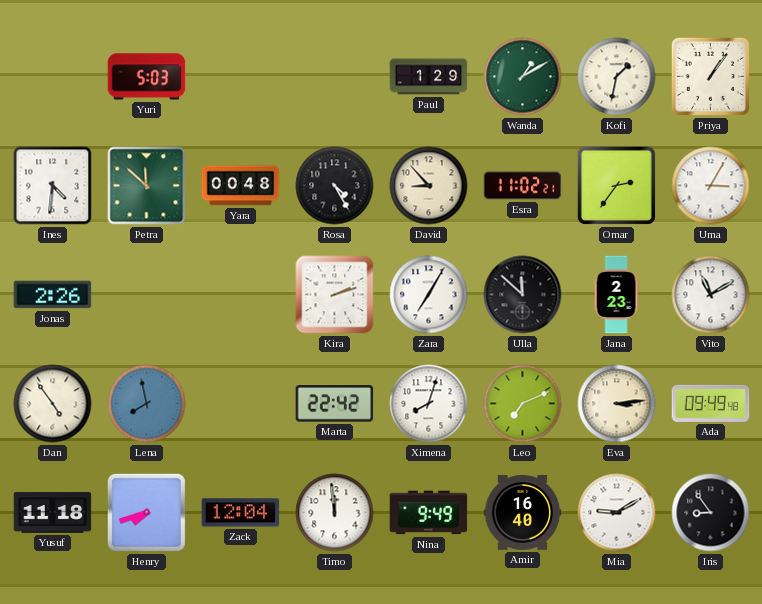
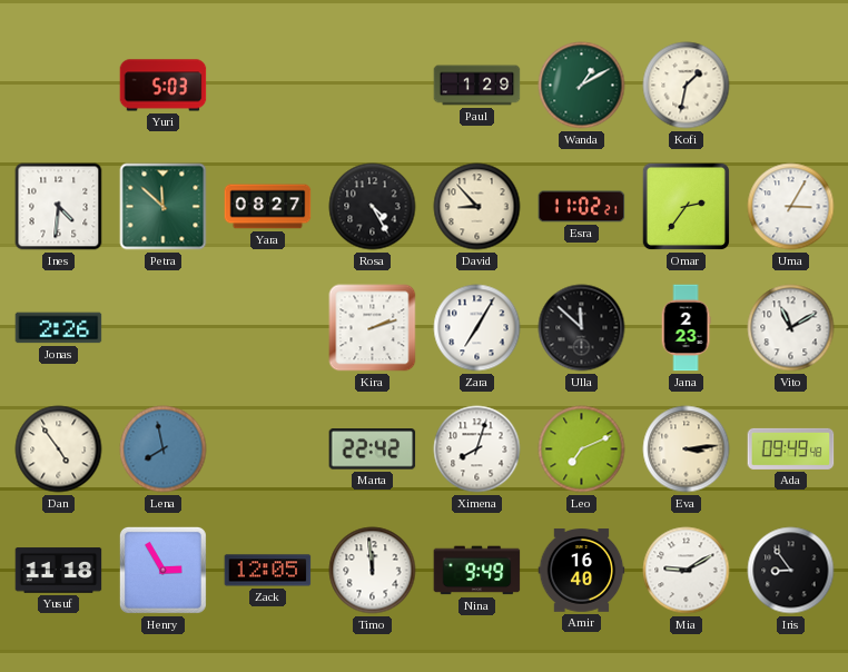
Priya: 1:06 -> none
Yara: 00:48 -> 08:27
Henry: 7:42 -> 2:55
Zack: 12:04 -> 12:05
